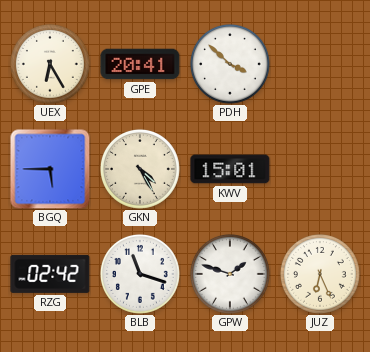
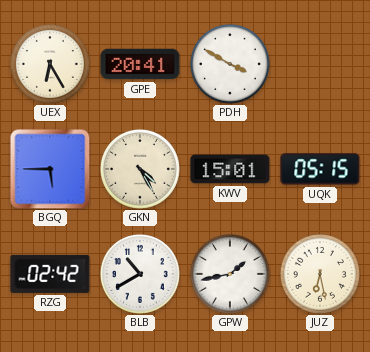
PDH: 3:52 -> 3:50
UQK: none -> 05:15
BLB: 11:18 -> 10:40
GPW: 1:48 -> 1:43
JUZ: 6:26 -> 6:28
